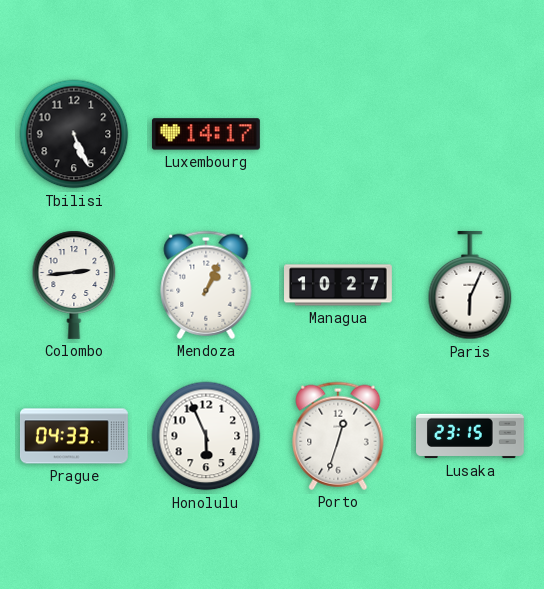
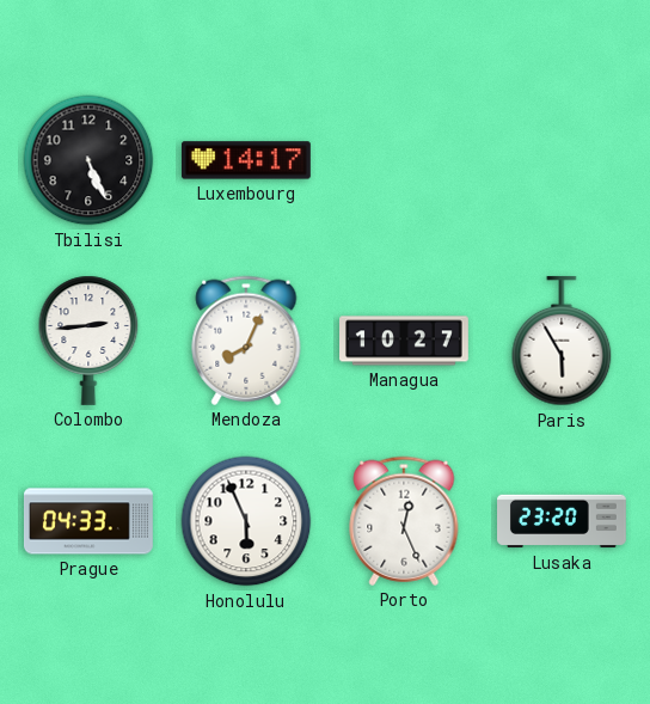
Mendoza: 1:04 -> 8:04
Paris: 6:04 -> 5:55
Porto: 12:33 -> 12:26
Lusaka: 23:15 -> 23:20
